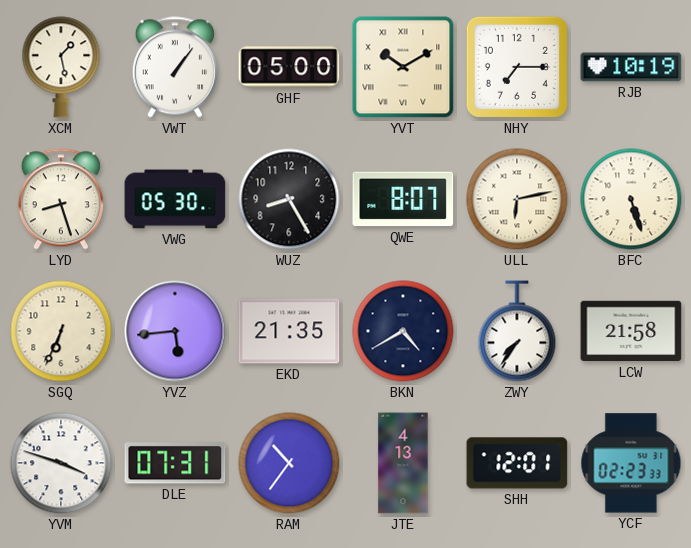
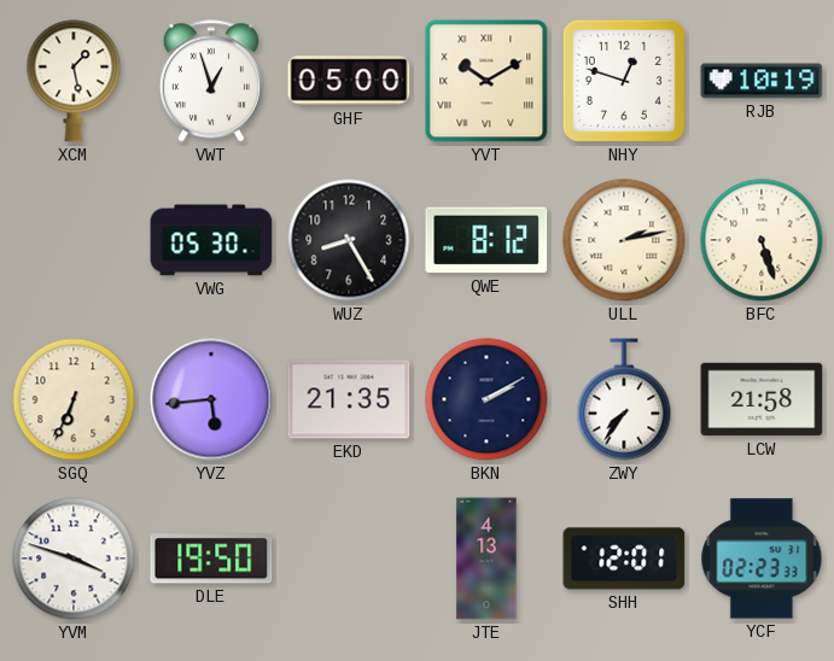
VWT: 1:06 -> 12:57
NHY: 7:15 -> 12:48
LYD: 8:27 -> none
QWE: 8:07 -> 8:12
ULL: 6:13 -> 2:13
BKN: 4:40 -> 2:10
DLE: 07:31 -> 19:50
RAM: 10:36 -> none
